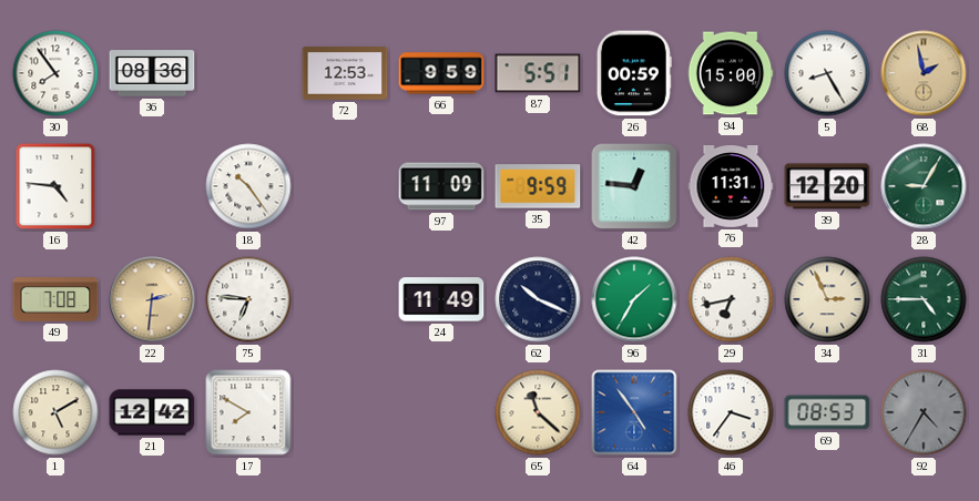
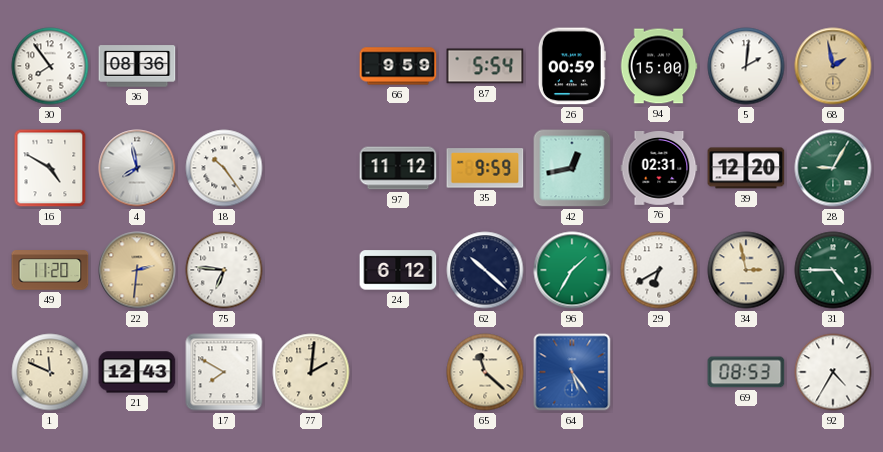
72: 12:53 -> none
87: 5:51 -> 5:54
5: 8:25 -> 2:01
16: 4:46 -> 4:50
4: none -> 7:58
97: 11:09 -> 11:12
42: 12:46 -> 12:43
76: 11:31 -> 02:31
49: 7:08 -> 11:20
24: 11:49 -> 6:12
62: 10:19 -> 10:22
29: 6:43 -> 6:40
34: 2:56 -> 2:58
1: 5:10 -> 11:49
21: 12:42 -> 12:43
77: none -> 2:01
64: 4:54 -> 5:24
46: 3:36 -> none
92 dial: grey -> white
